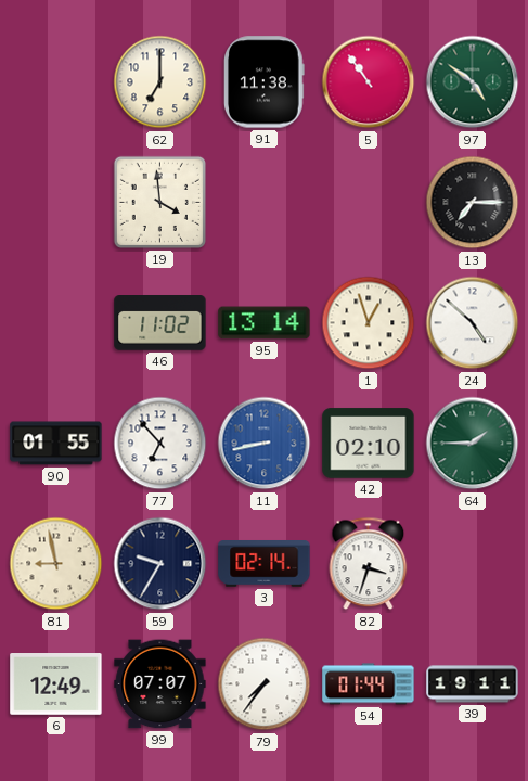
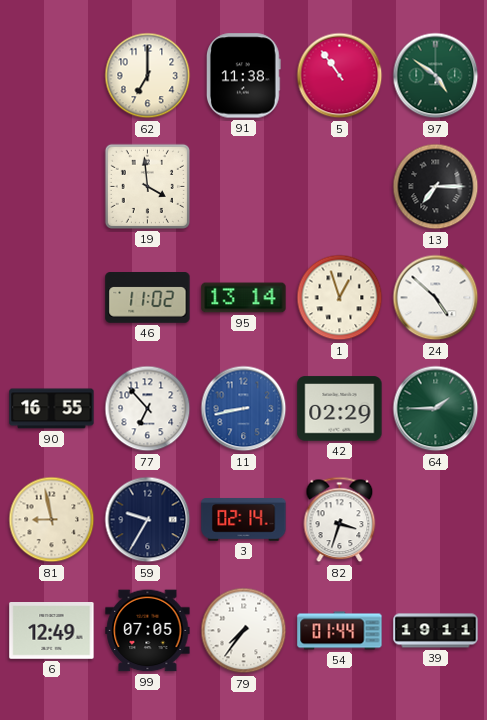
90: 01:55 -> 16:55
42: 02:10 -> 02:29
99: 07:07 -> 07:05
